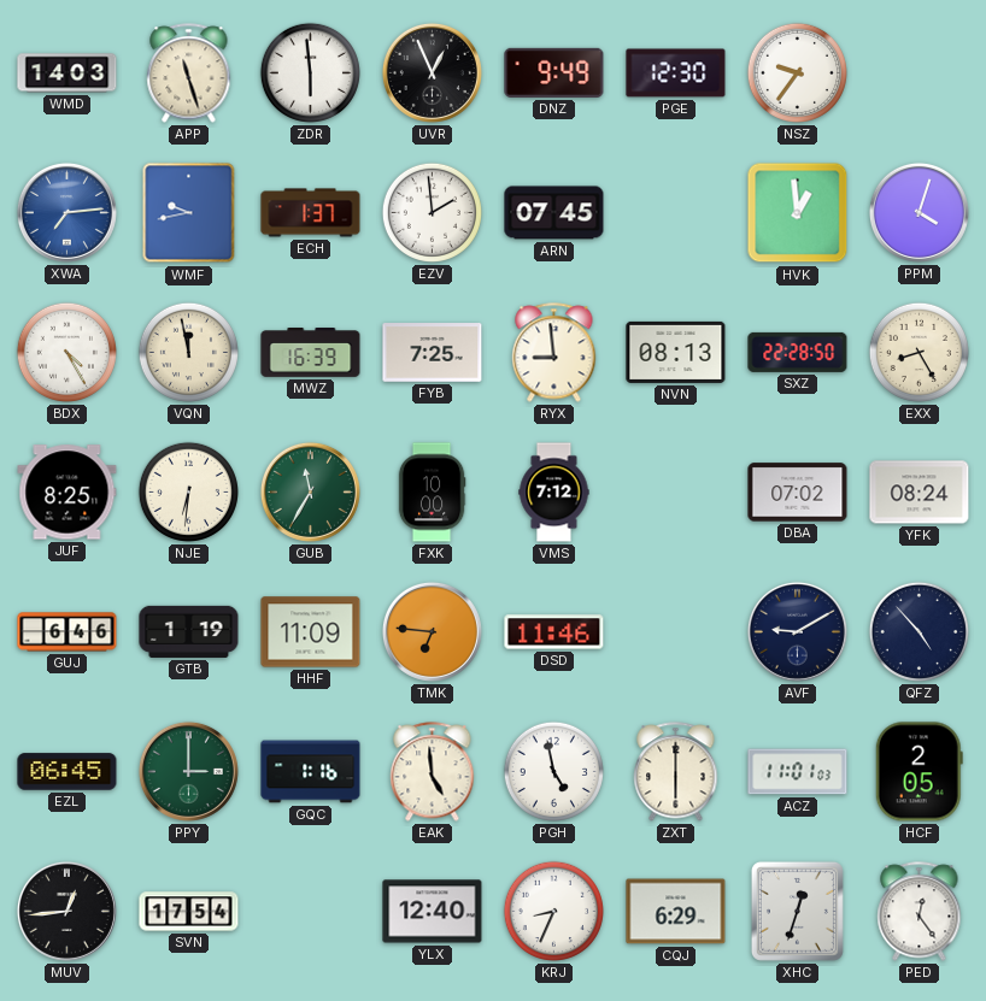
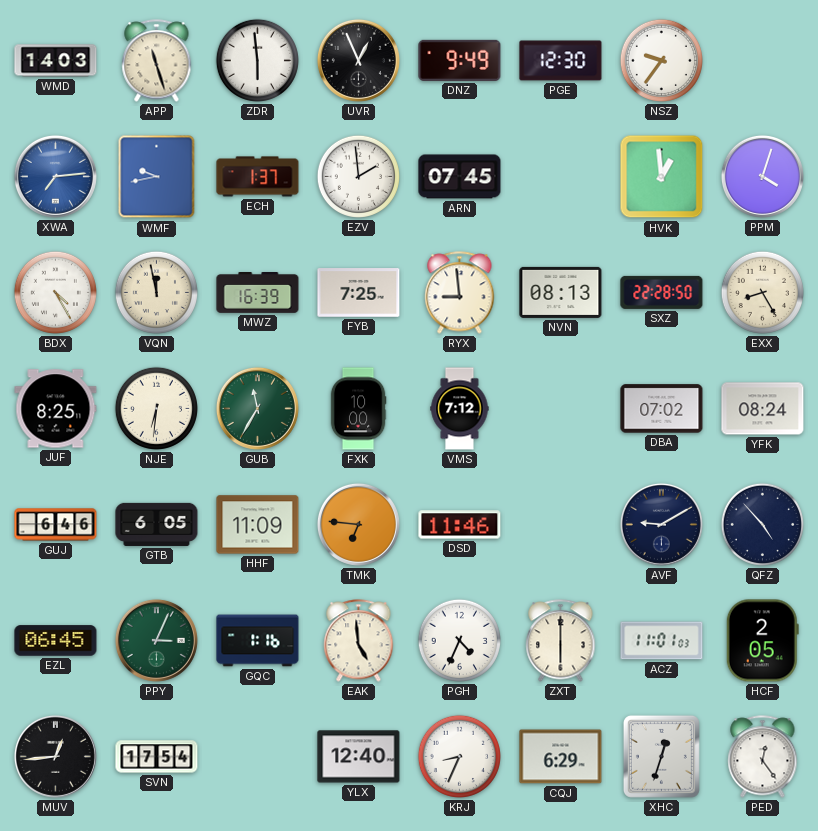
GTB: 1:19 -> 6:05
PPY: 3:00 -> 3:04
PGH: 4:58 -> 4:34
